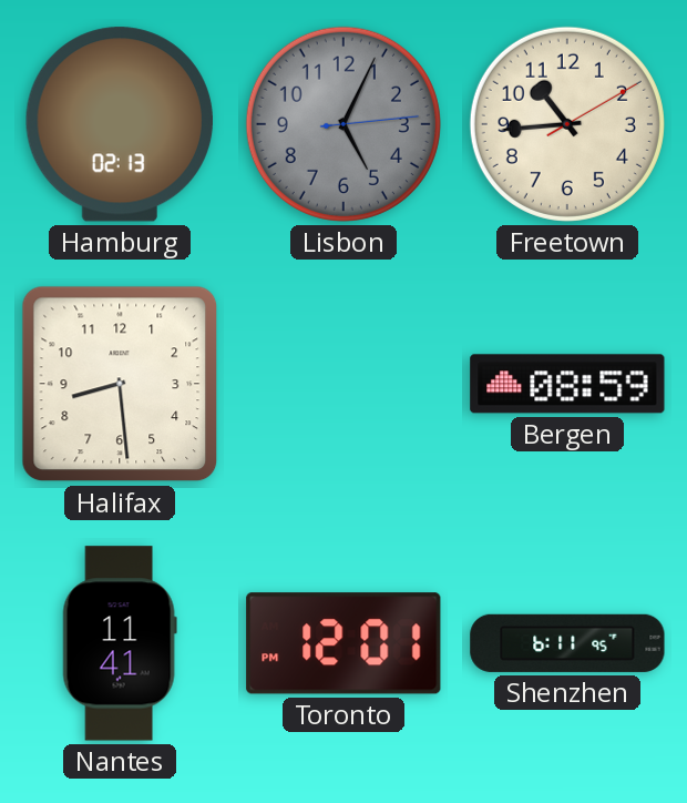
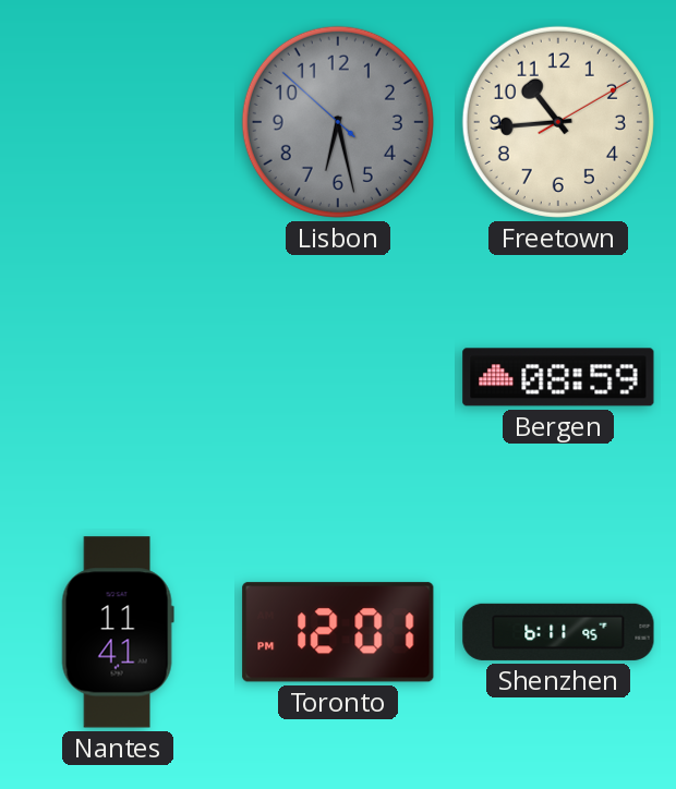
Hamburg: 02:13 -> none
Lisbon: 5:04 -> 6:27
Halifax: 8:29 -> none
